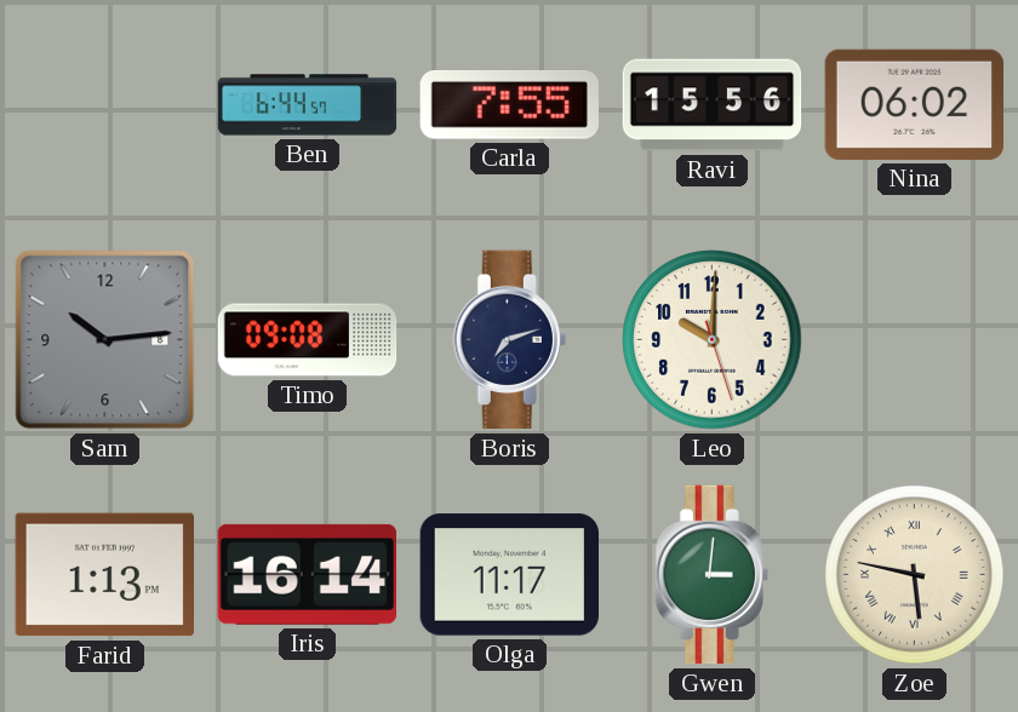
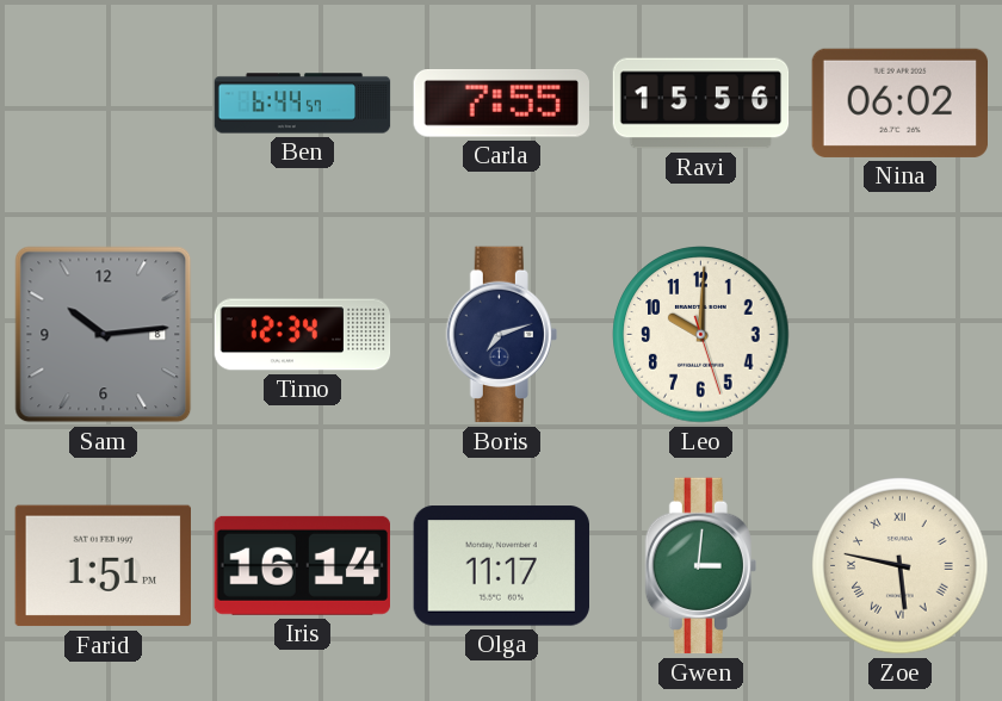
Timo: 09:08 -> 12:34
Farid: 1:13 -> 1:51
